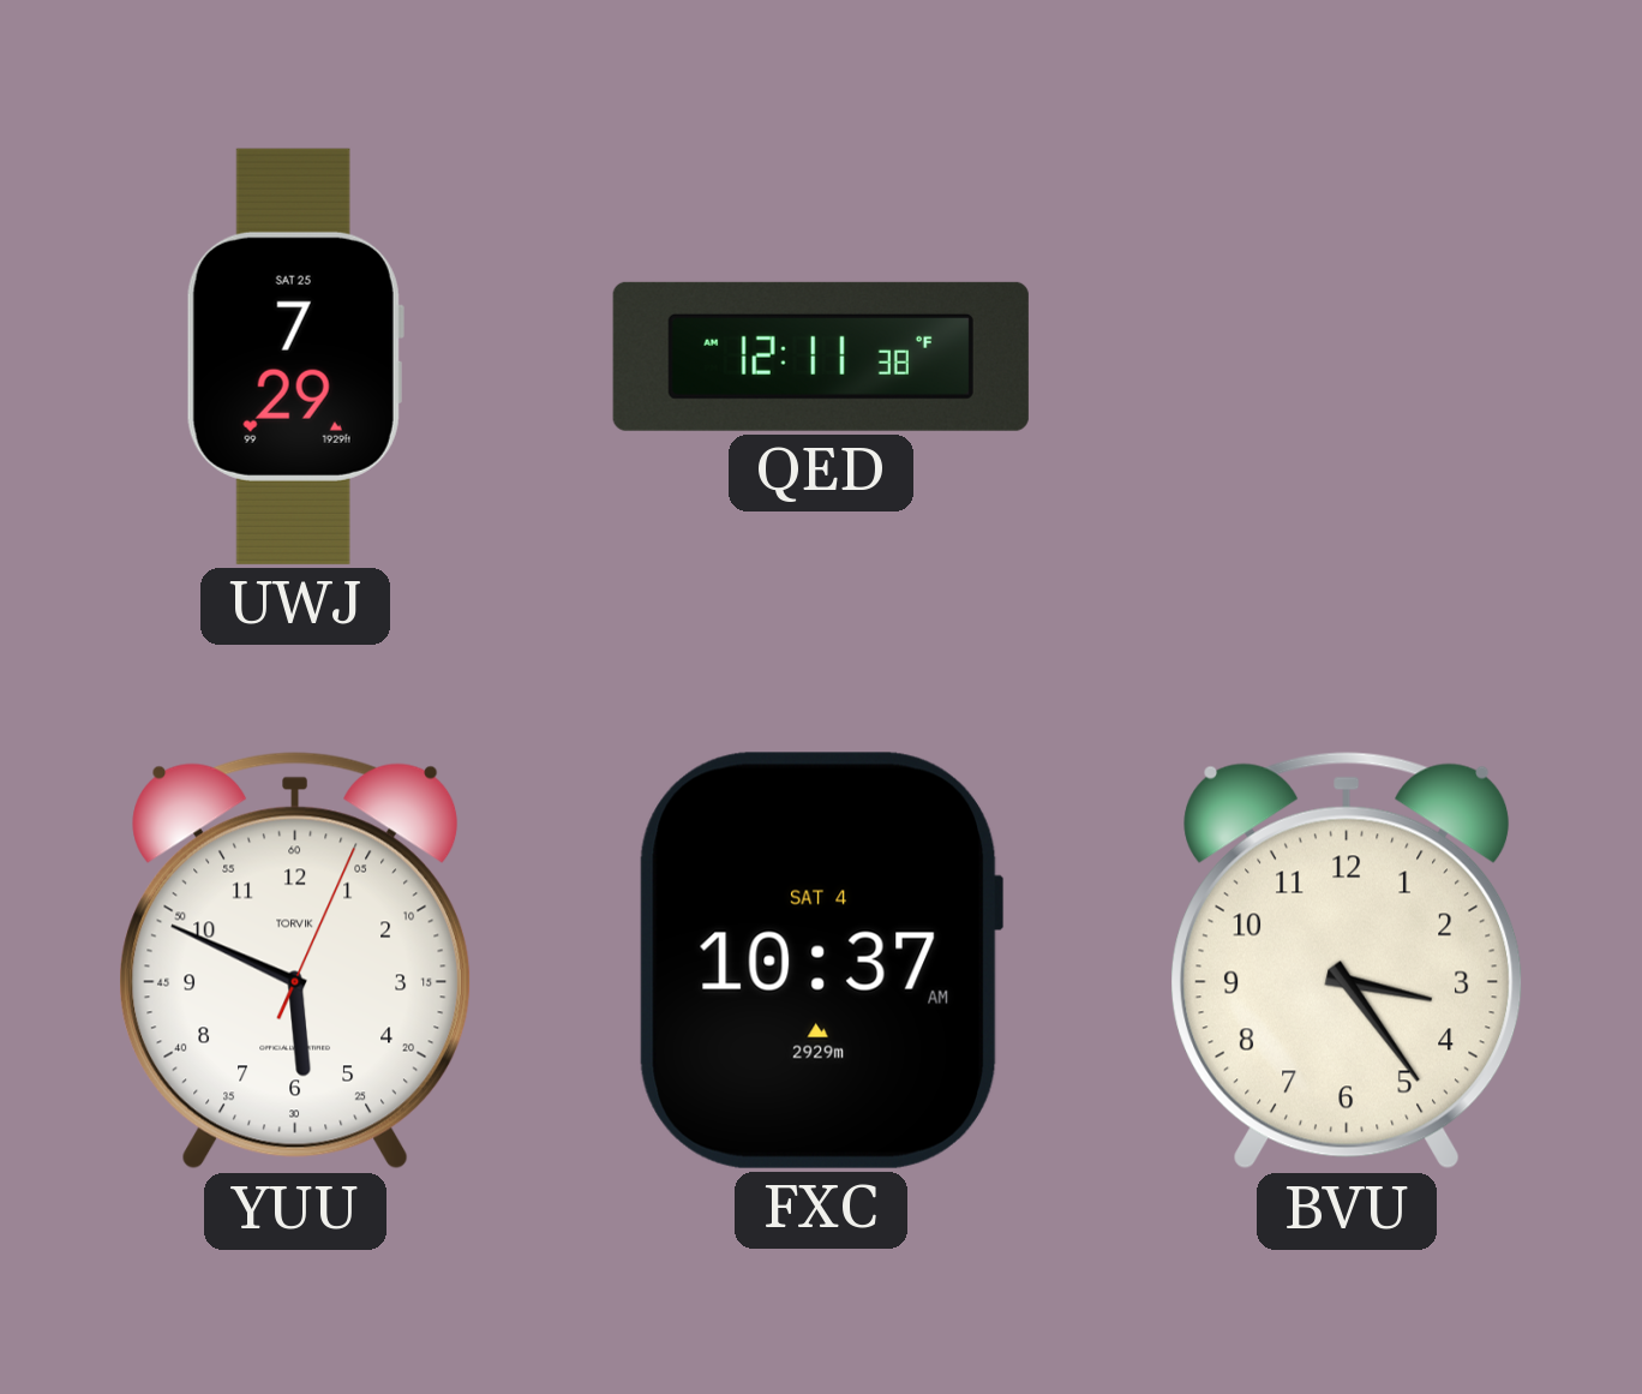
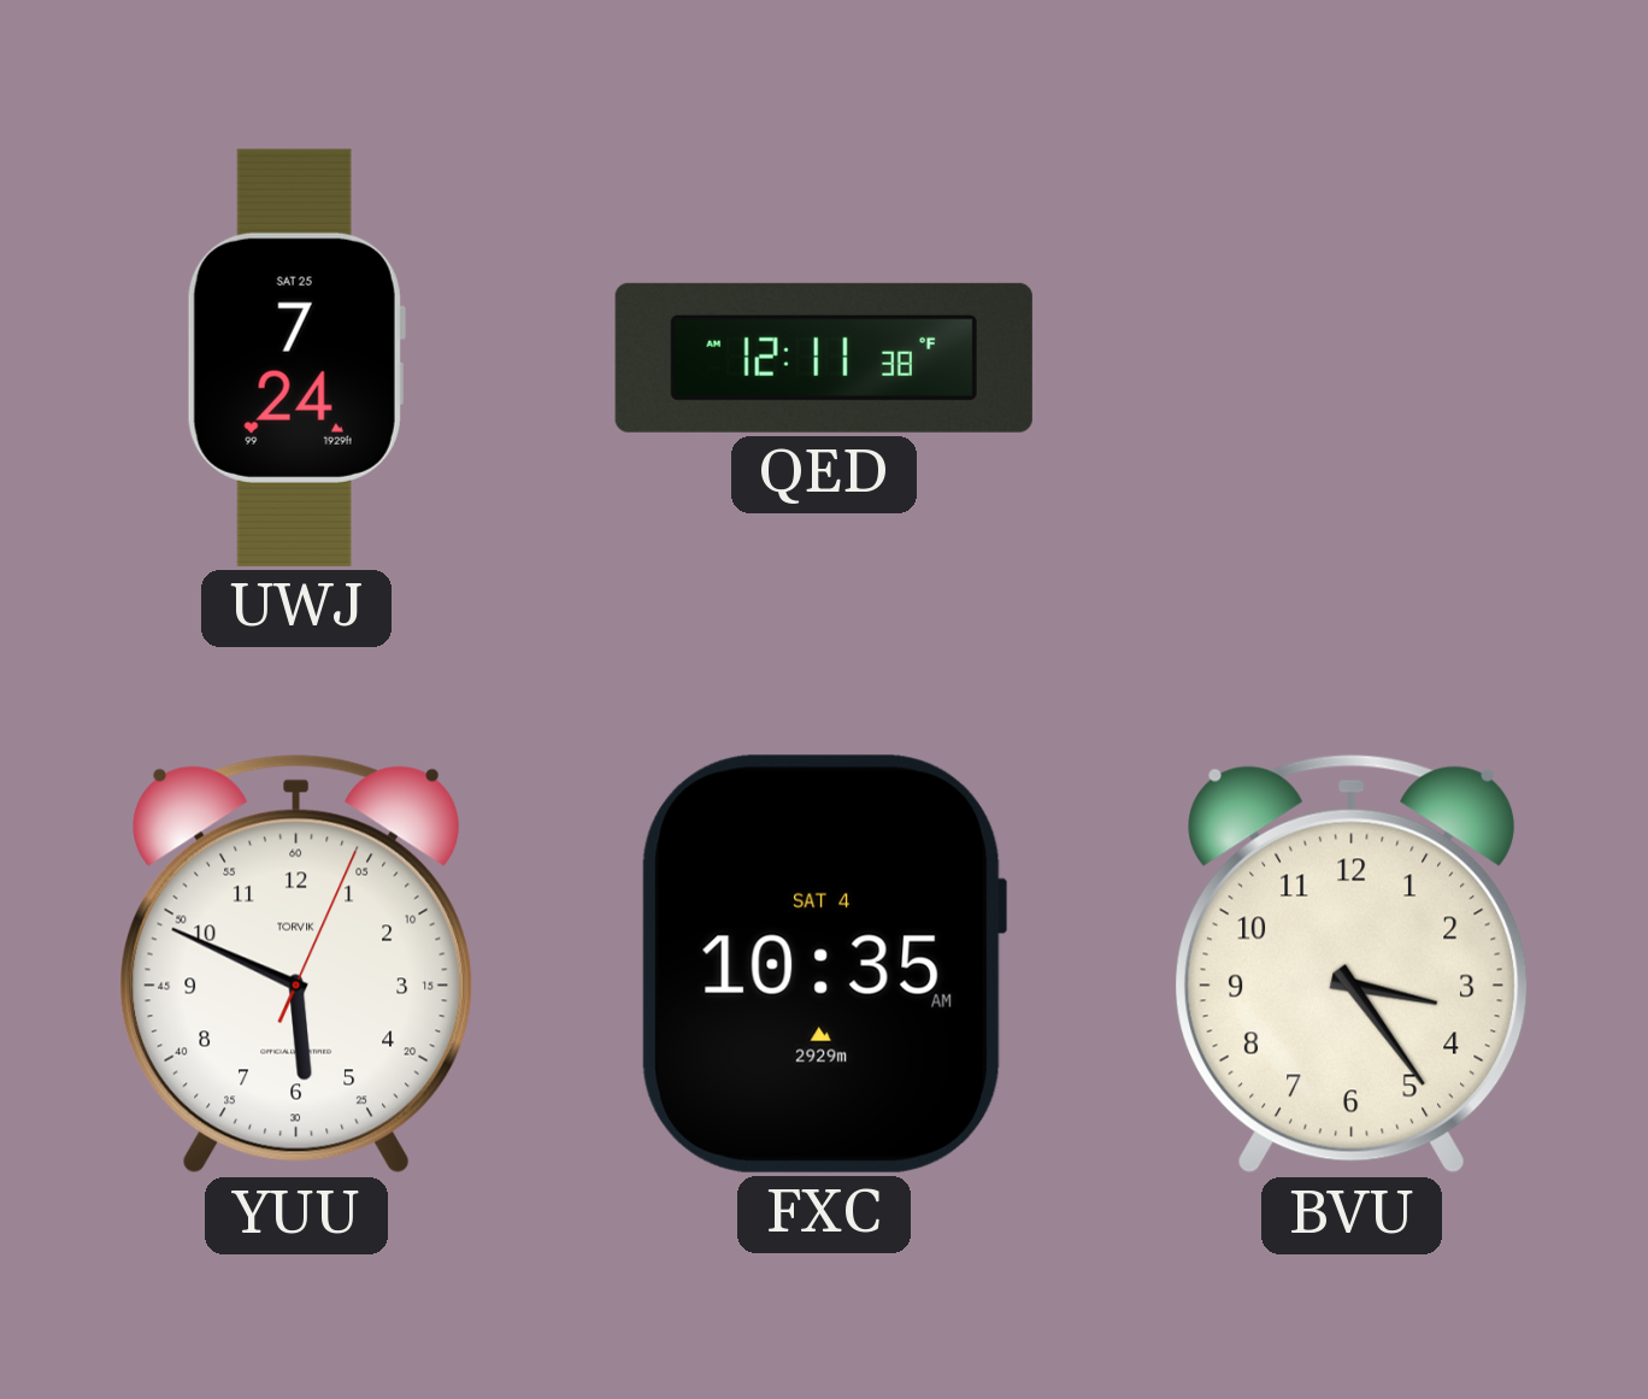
UWJ: 7:29 -> 7:24
FXC: 10:37 -> 10:35
